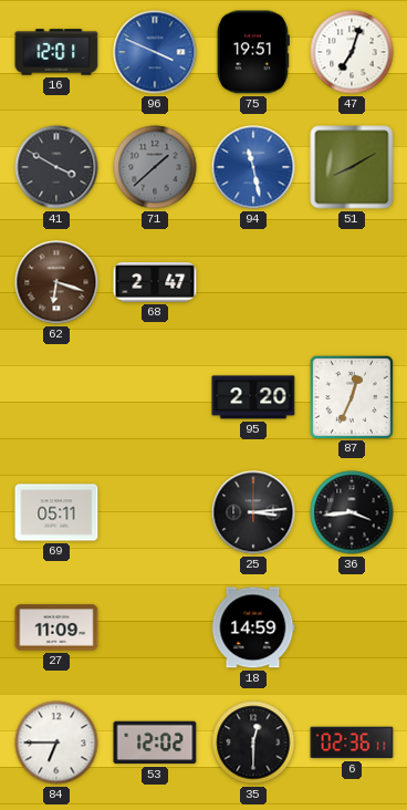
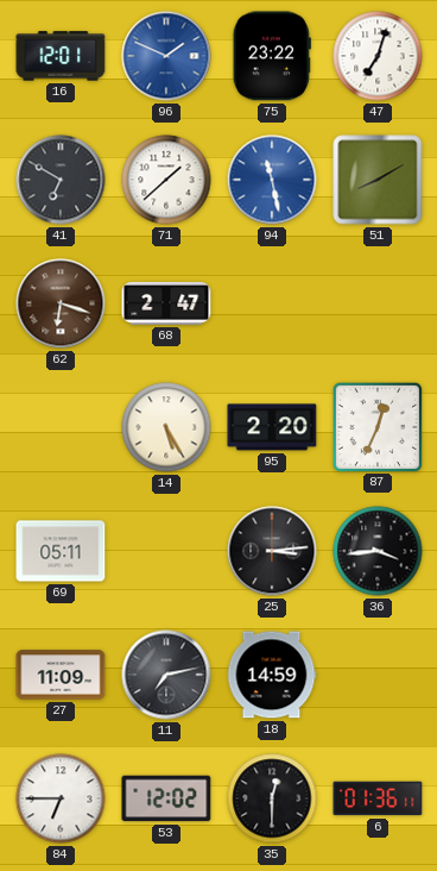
96: 3:49 -> 1:49
75: 19:51 -> 23:22
41: 3:50 -> 6:50
71 dial: grey -> white
14: none -> 5:25
11: none -> 7:13
6: 02:36 -> 01:36
